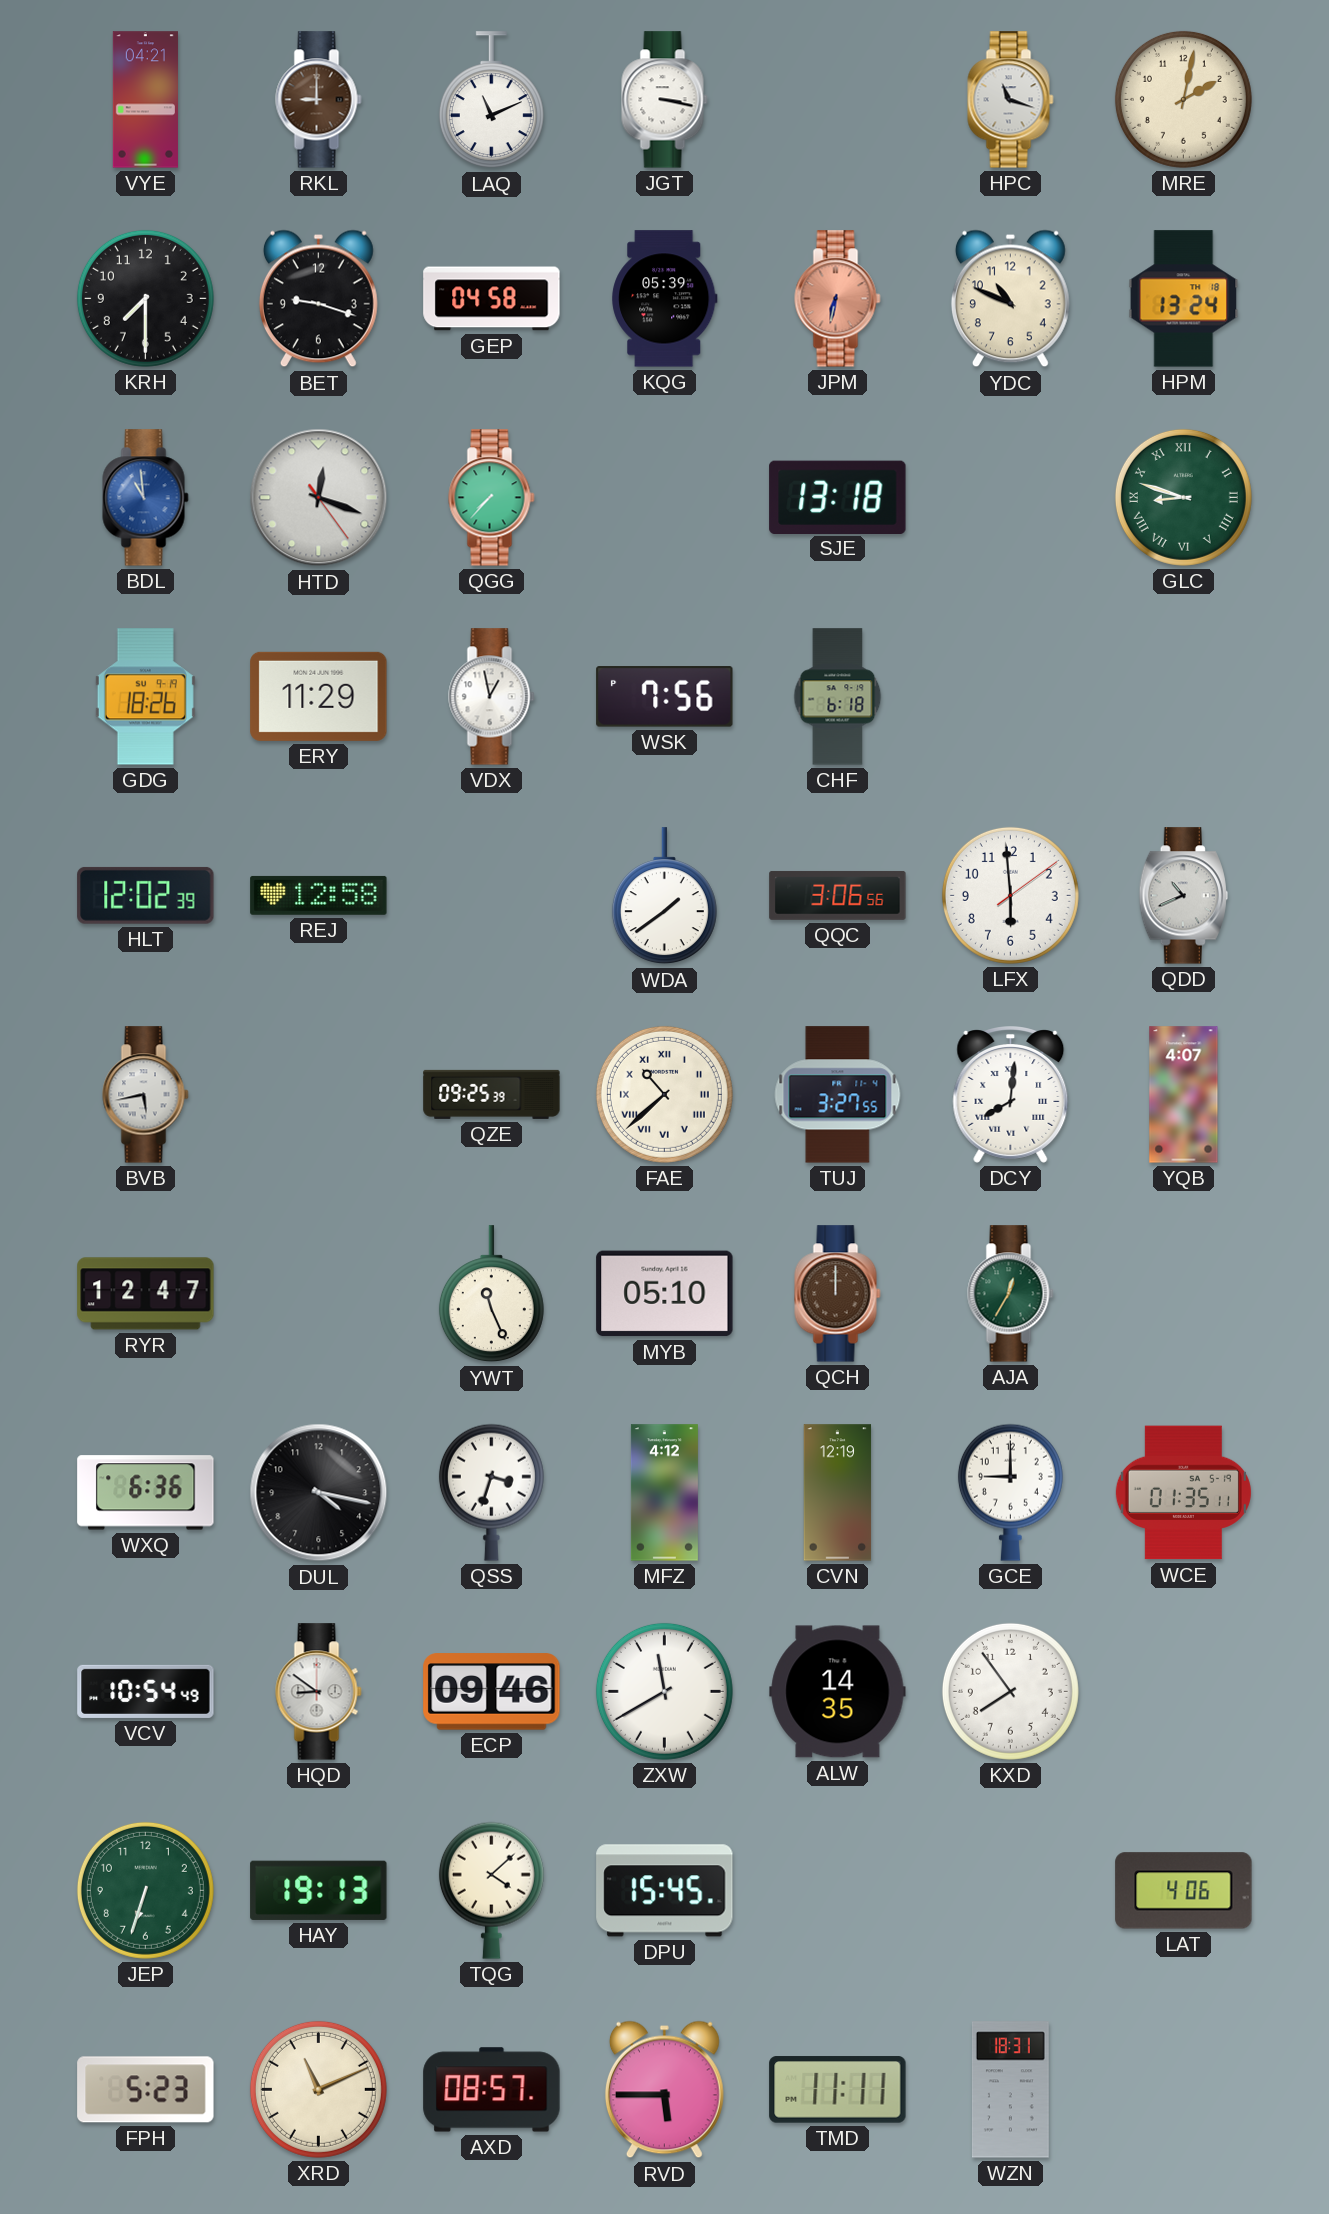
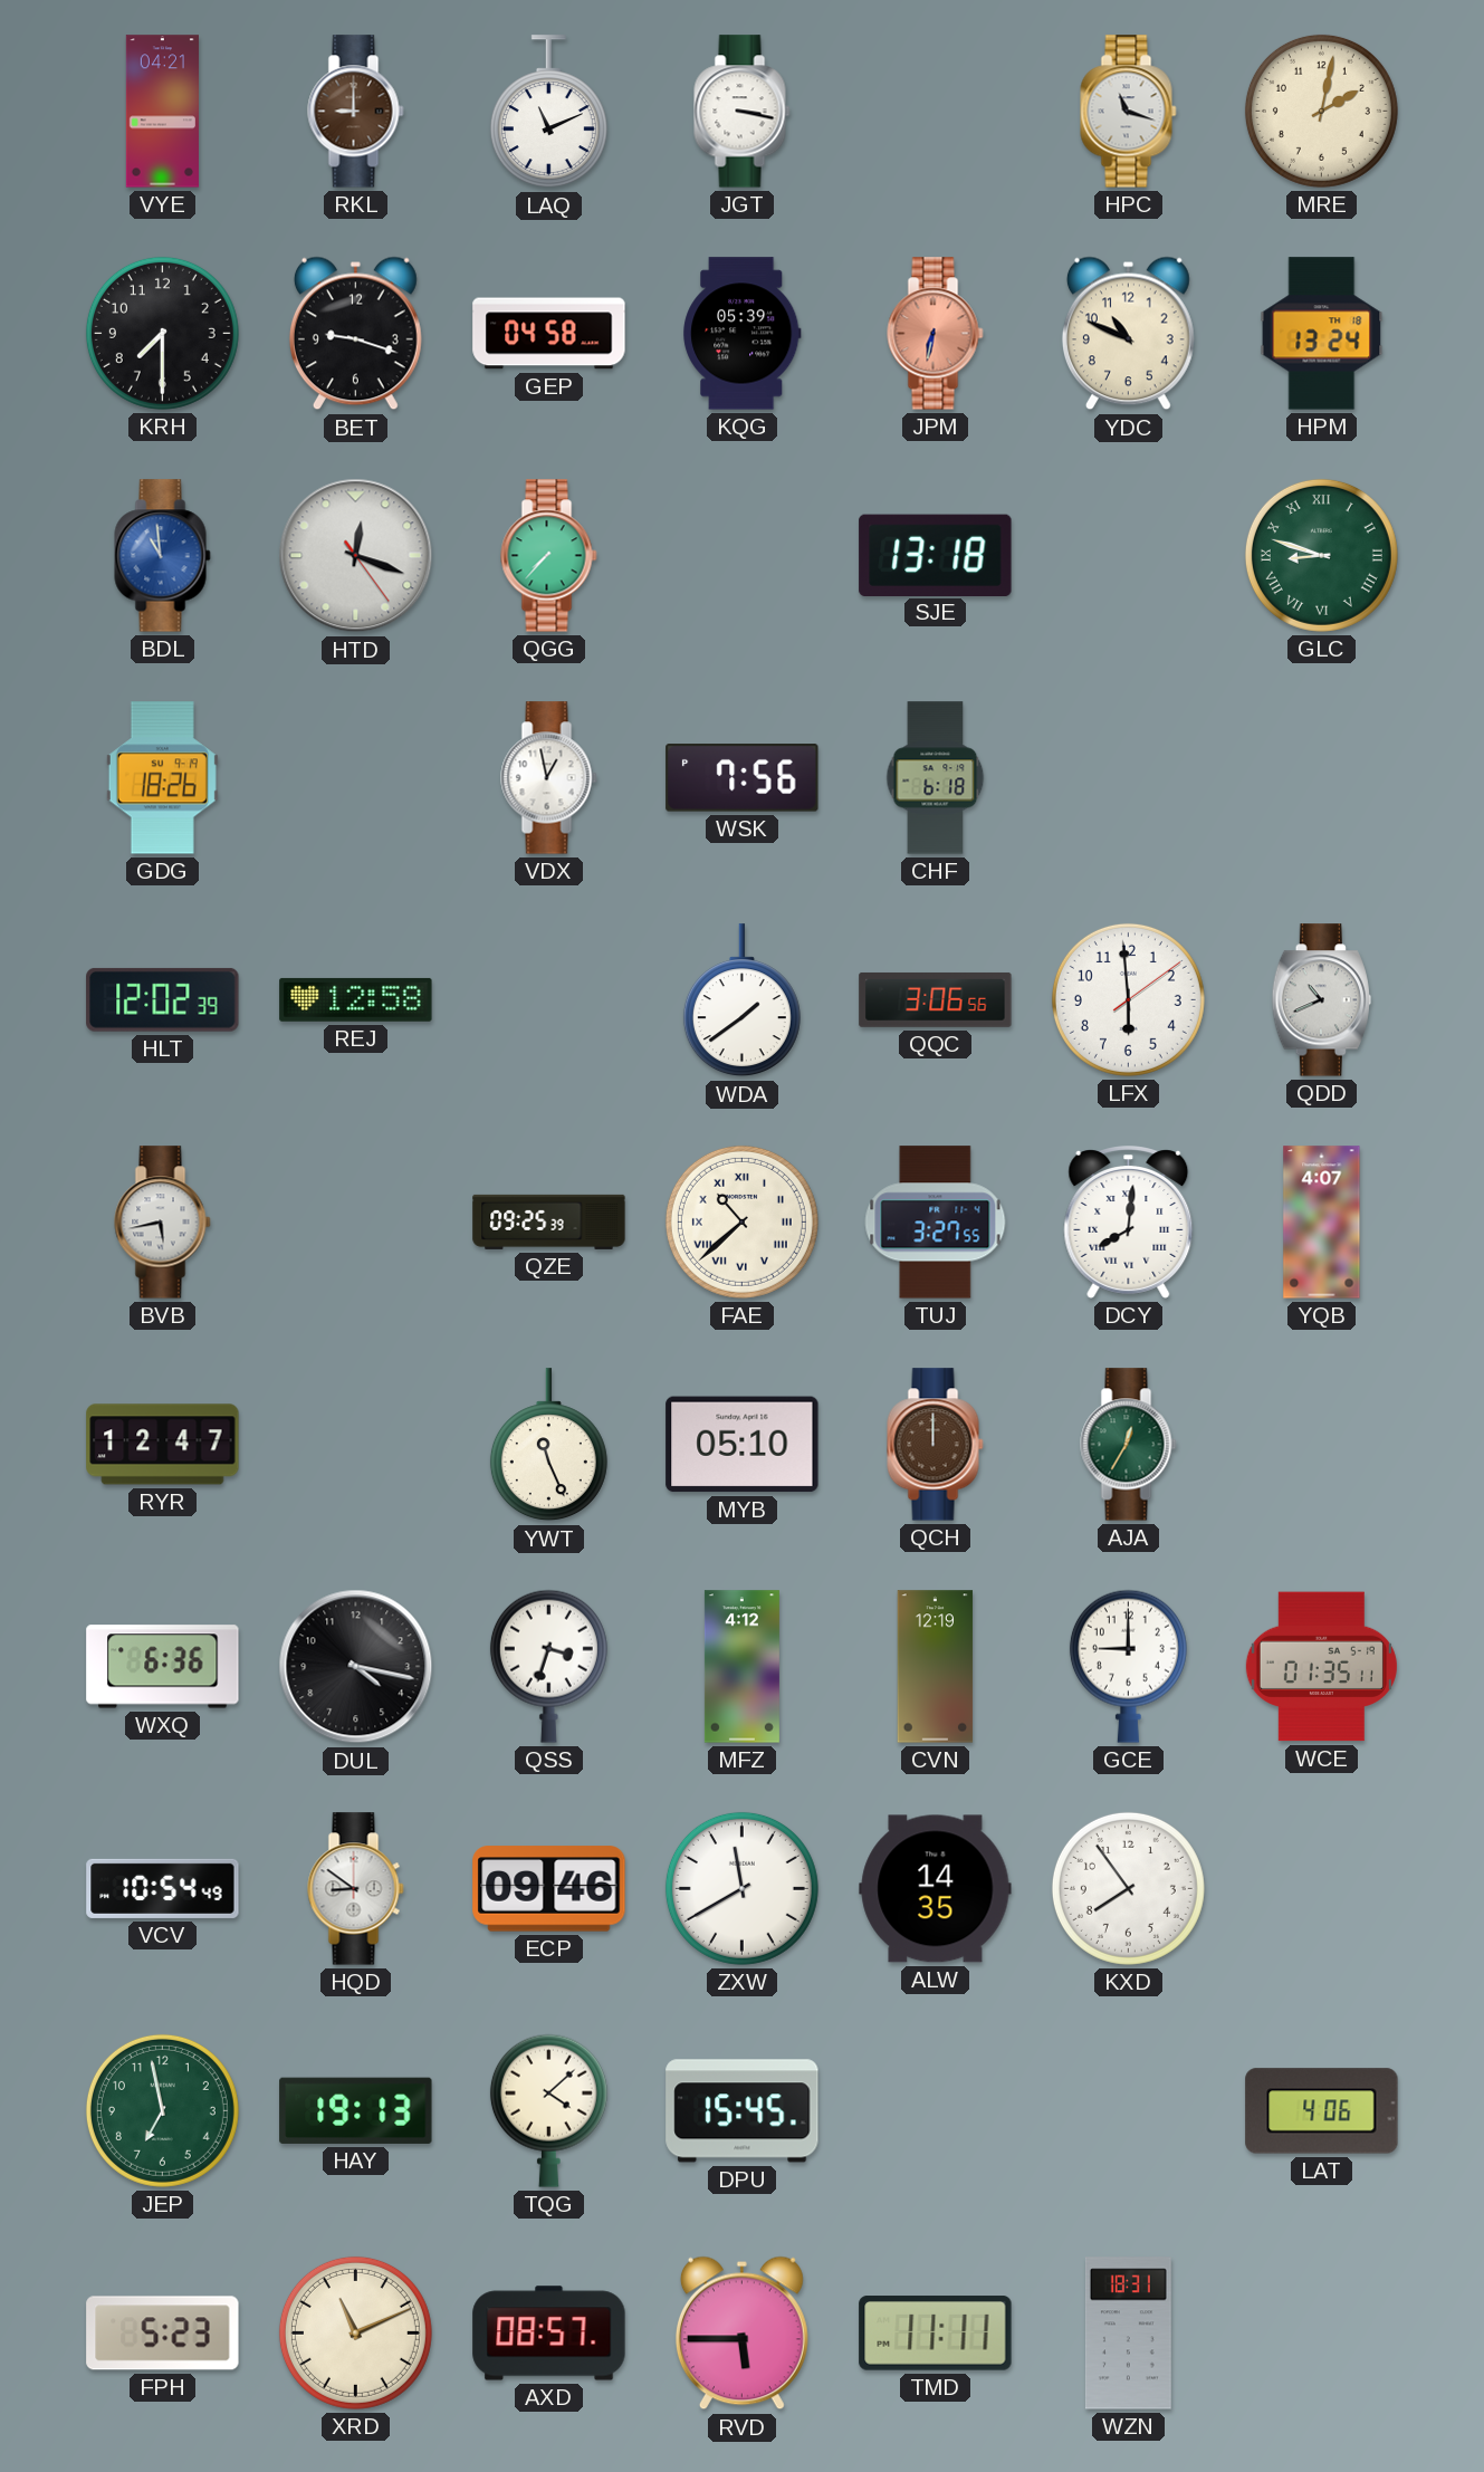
ERY: 11:29 -> none
JEP: 6:33 -> 6:58
